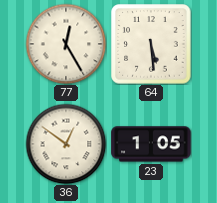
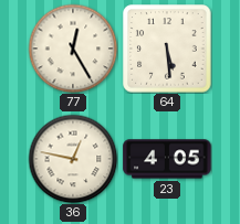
36: 12:51 -> 12:47
23: 1:05 -> 4:05
